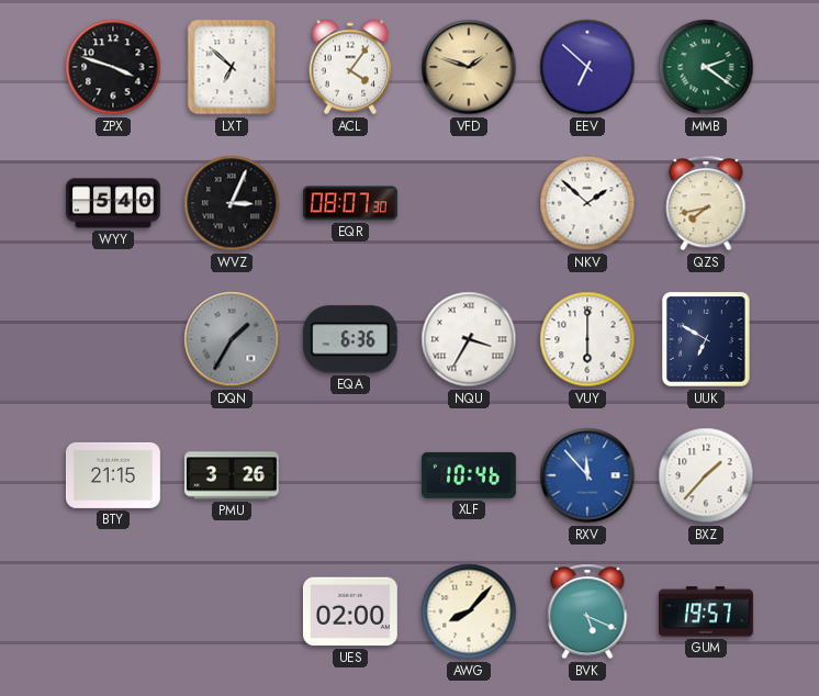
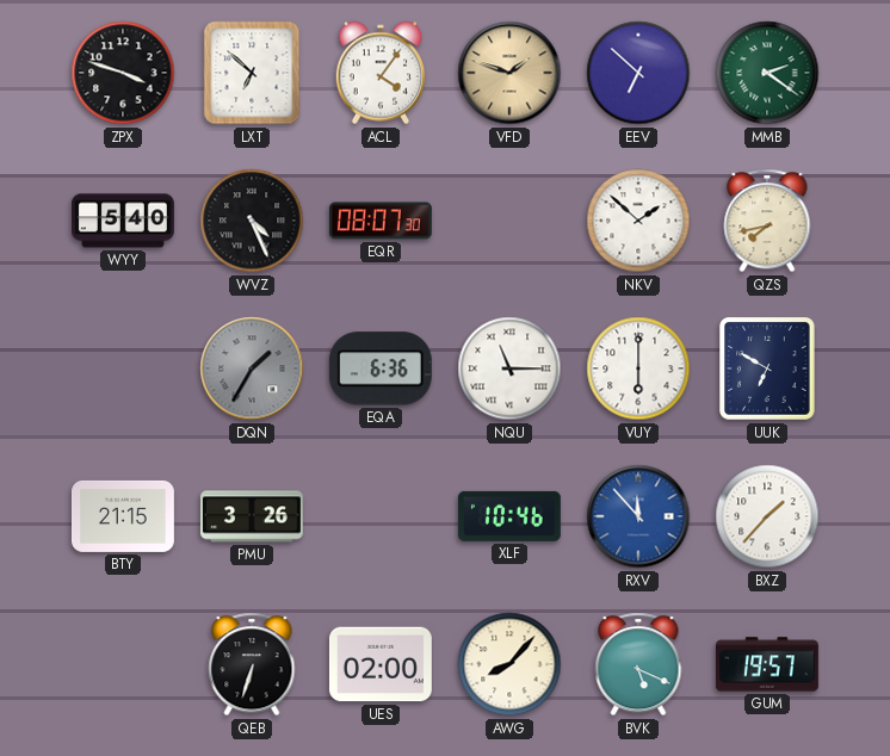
WVZ: 3:04 -> 4:26
NQU: 3:35 -> 11:15
QEB: none -> 6:33
